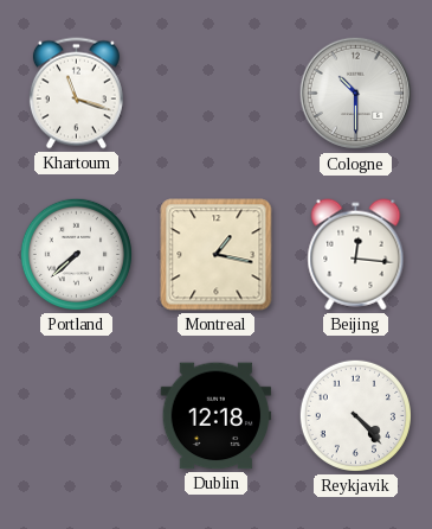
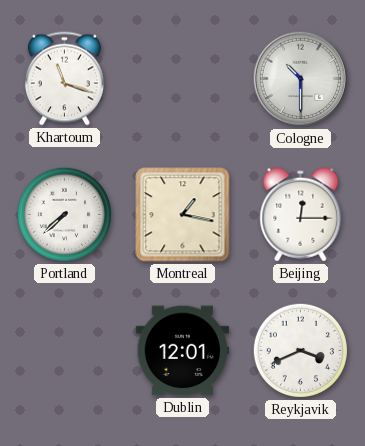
Beijing: 12:16 -> 12:15
Dublin: 12:18 -> 12:01
Reykjavik: 4:23 -> 3:41
